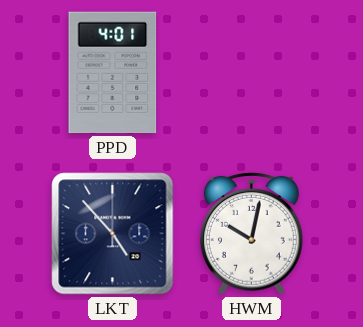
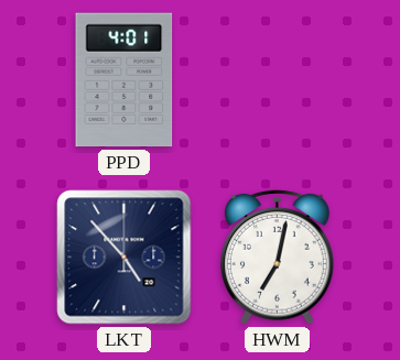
HWM: 10:02 -> 7:02
